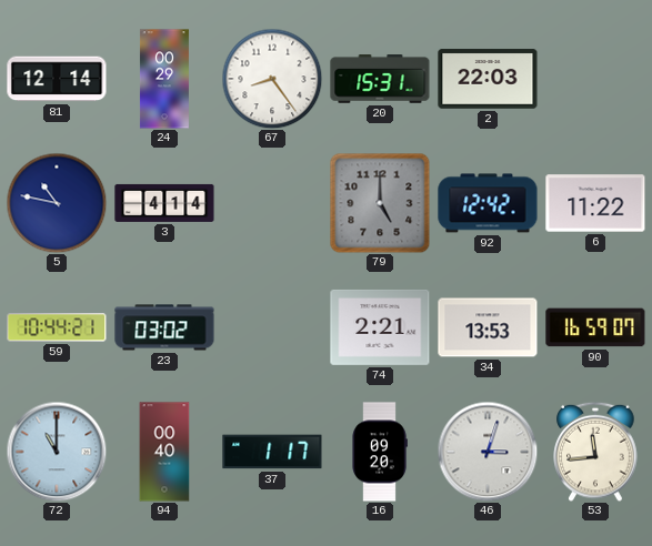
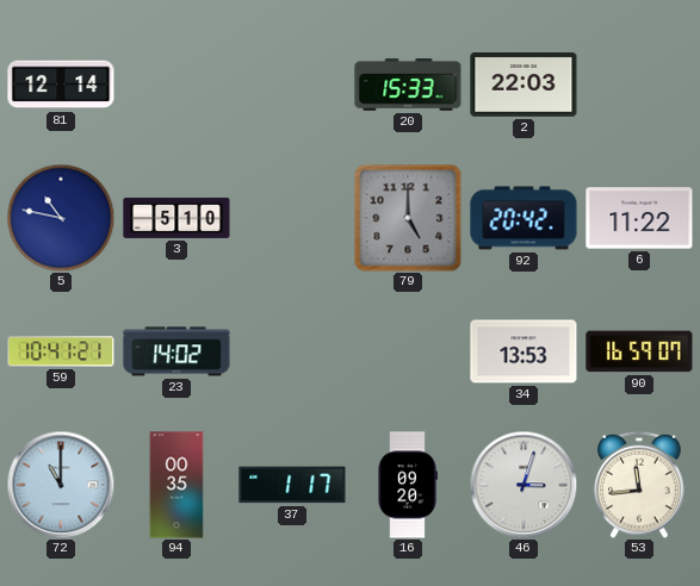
24: 00:29 -> none
67: 8:24 -> none
20: 15:31 -> 15:33
3: 4:14 -> 5:10
92: 12:42 -> 20:42
59: 10:44 -> 10:41
23: 03:02 -> 14:02
74: 2:21 -> none
94: 00:40 -> 00:35
